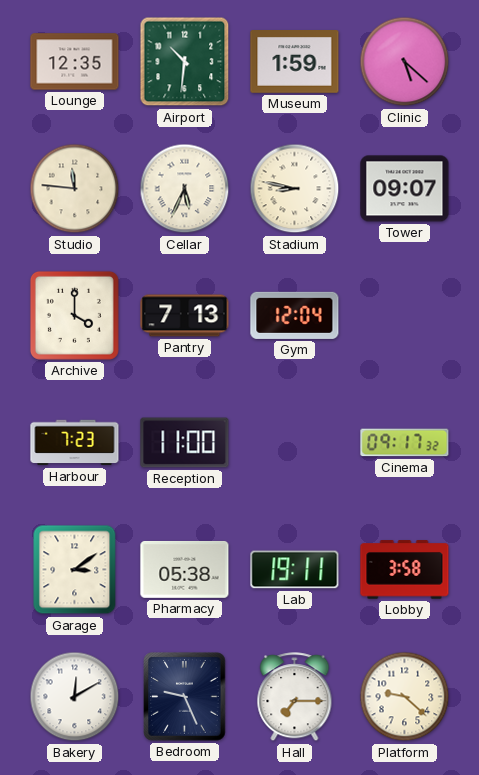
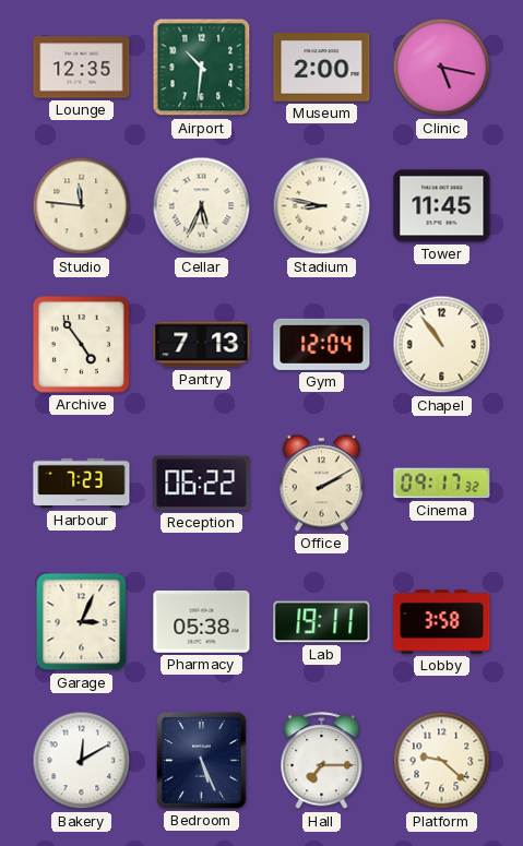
Museum: 1:59 -> 2:00
Clinic: 5:22 -> 5:17
Tower: 09:07 -> 11:45
Archive: 4:00 -> 4:54
Chapel: none -> 10:54
Reception: 11:00 -> 06:22
Office: none -> 2:10
Garage: 3:09 -> 3:04
Bedroom: 9:26 -> 5:26
